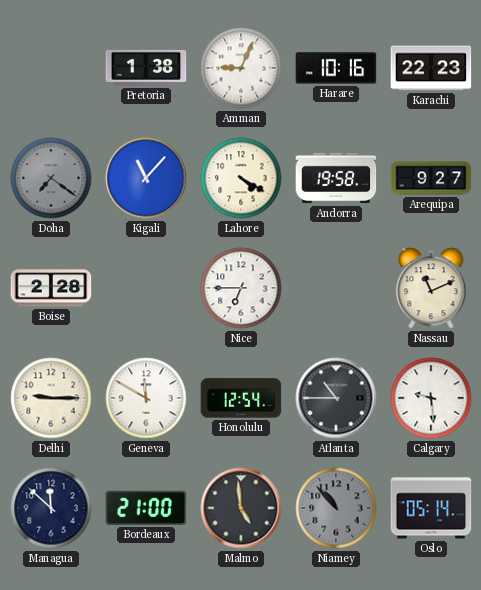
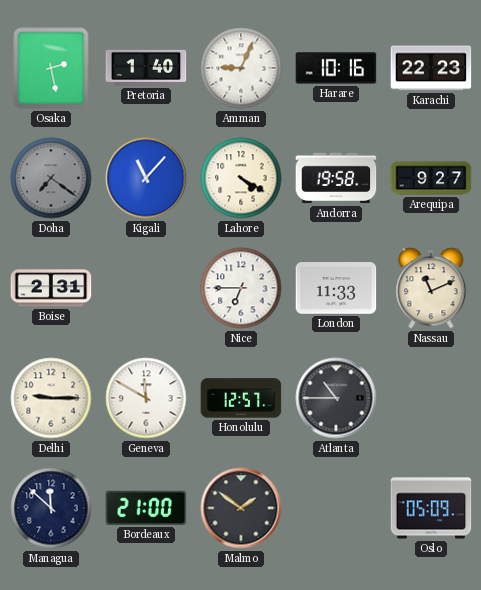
Osaka: none -> 2:28
Pretoria: 1:38 -> 1:40
Boise: 2:28 -> 2:31
London: none -> 11:33
Honolulu: 12:54 -> 12:57
Calgary: 9:29 -> none
Malmo: 4:59 -> 1:51
Niamey: 10:53 -> none
Oslo: 05:14 -> 05:09
